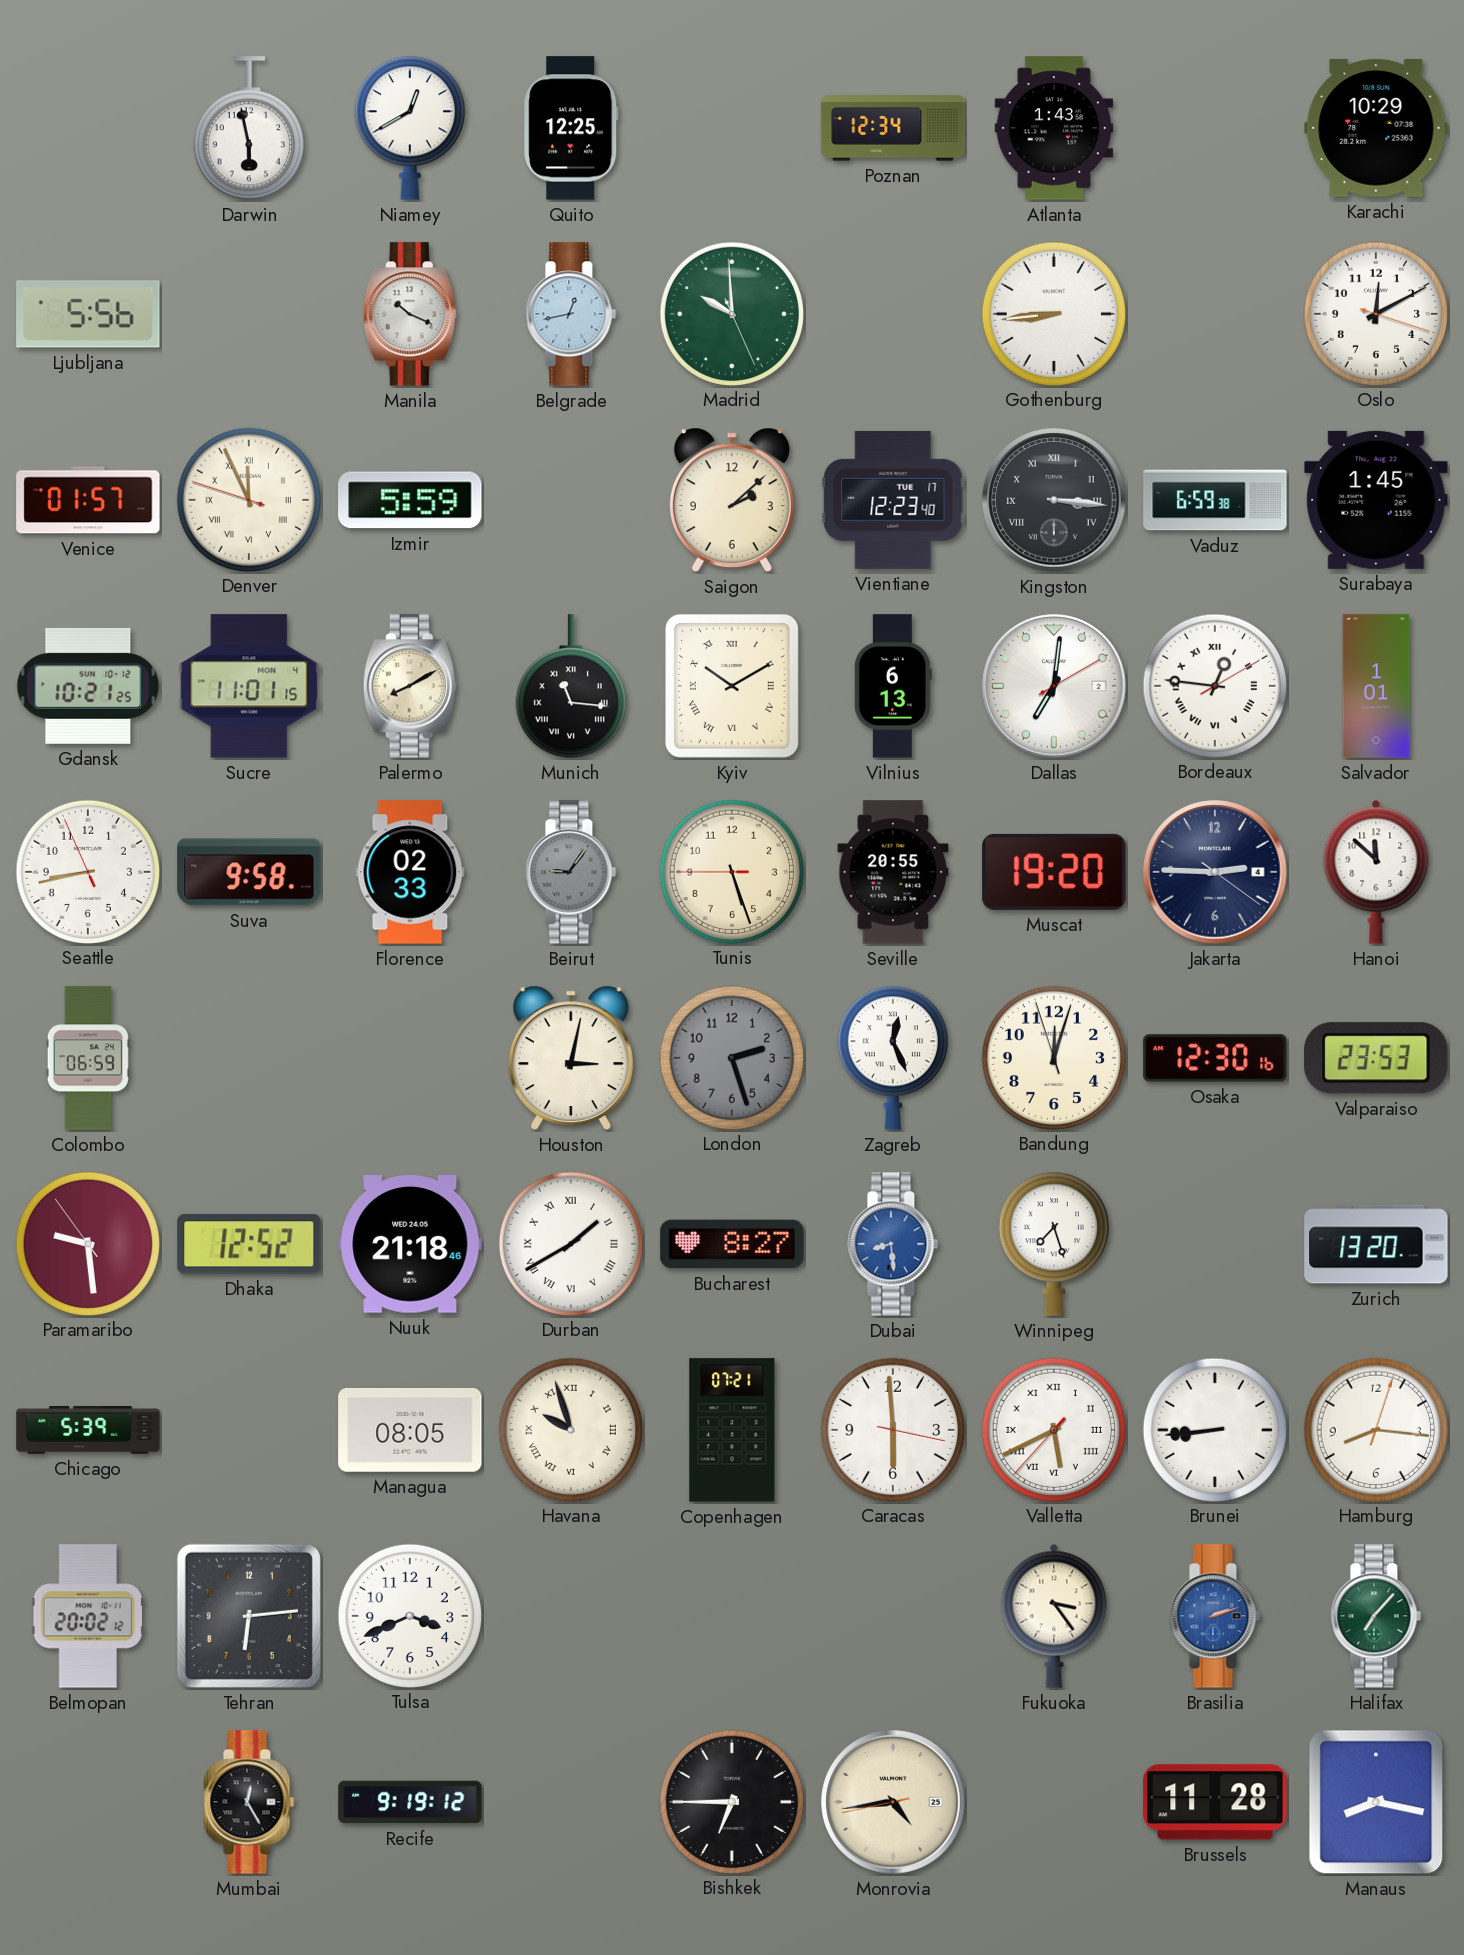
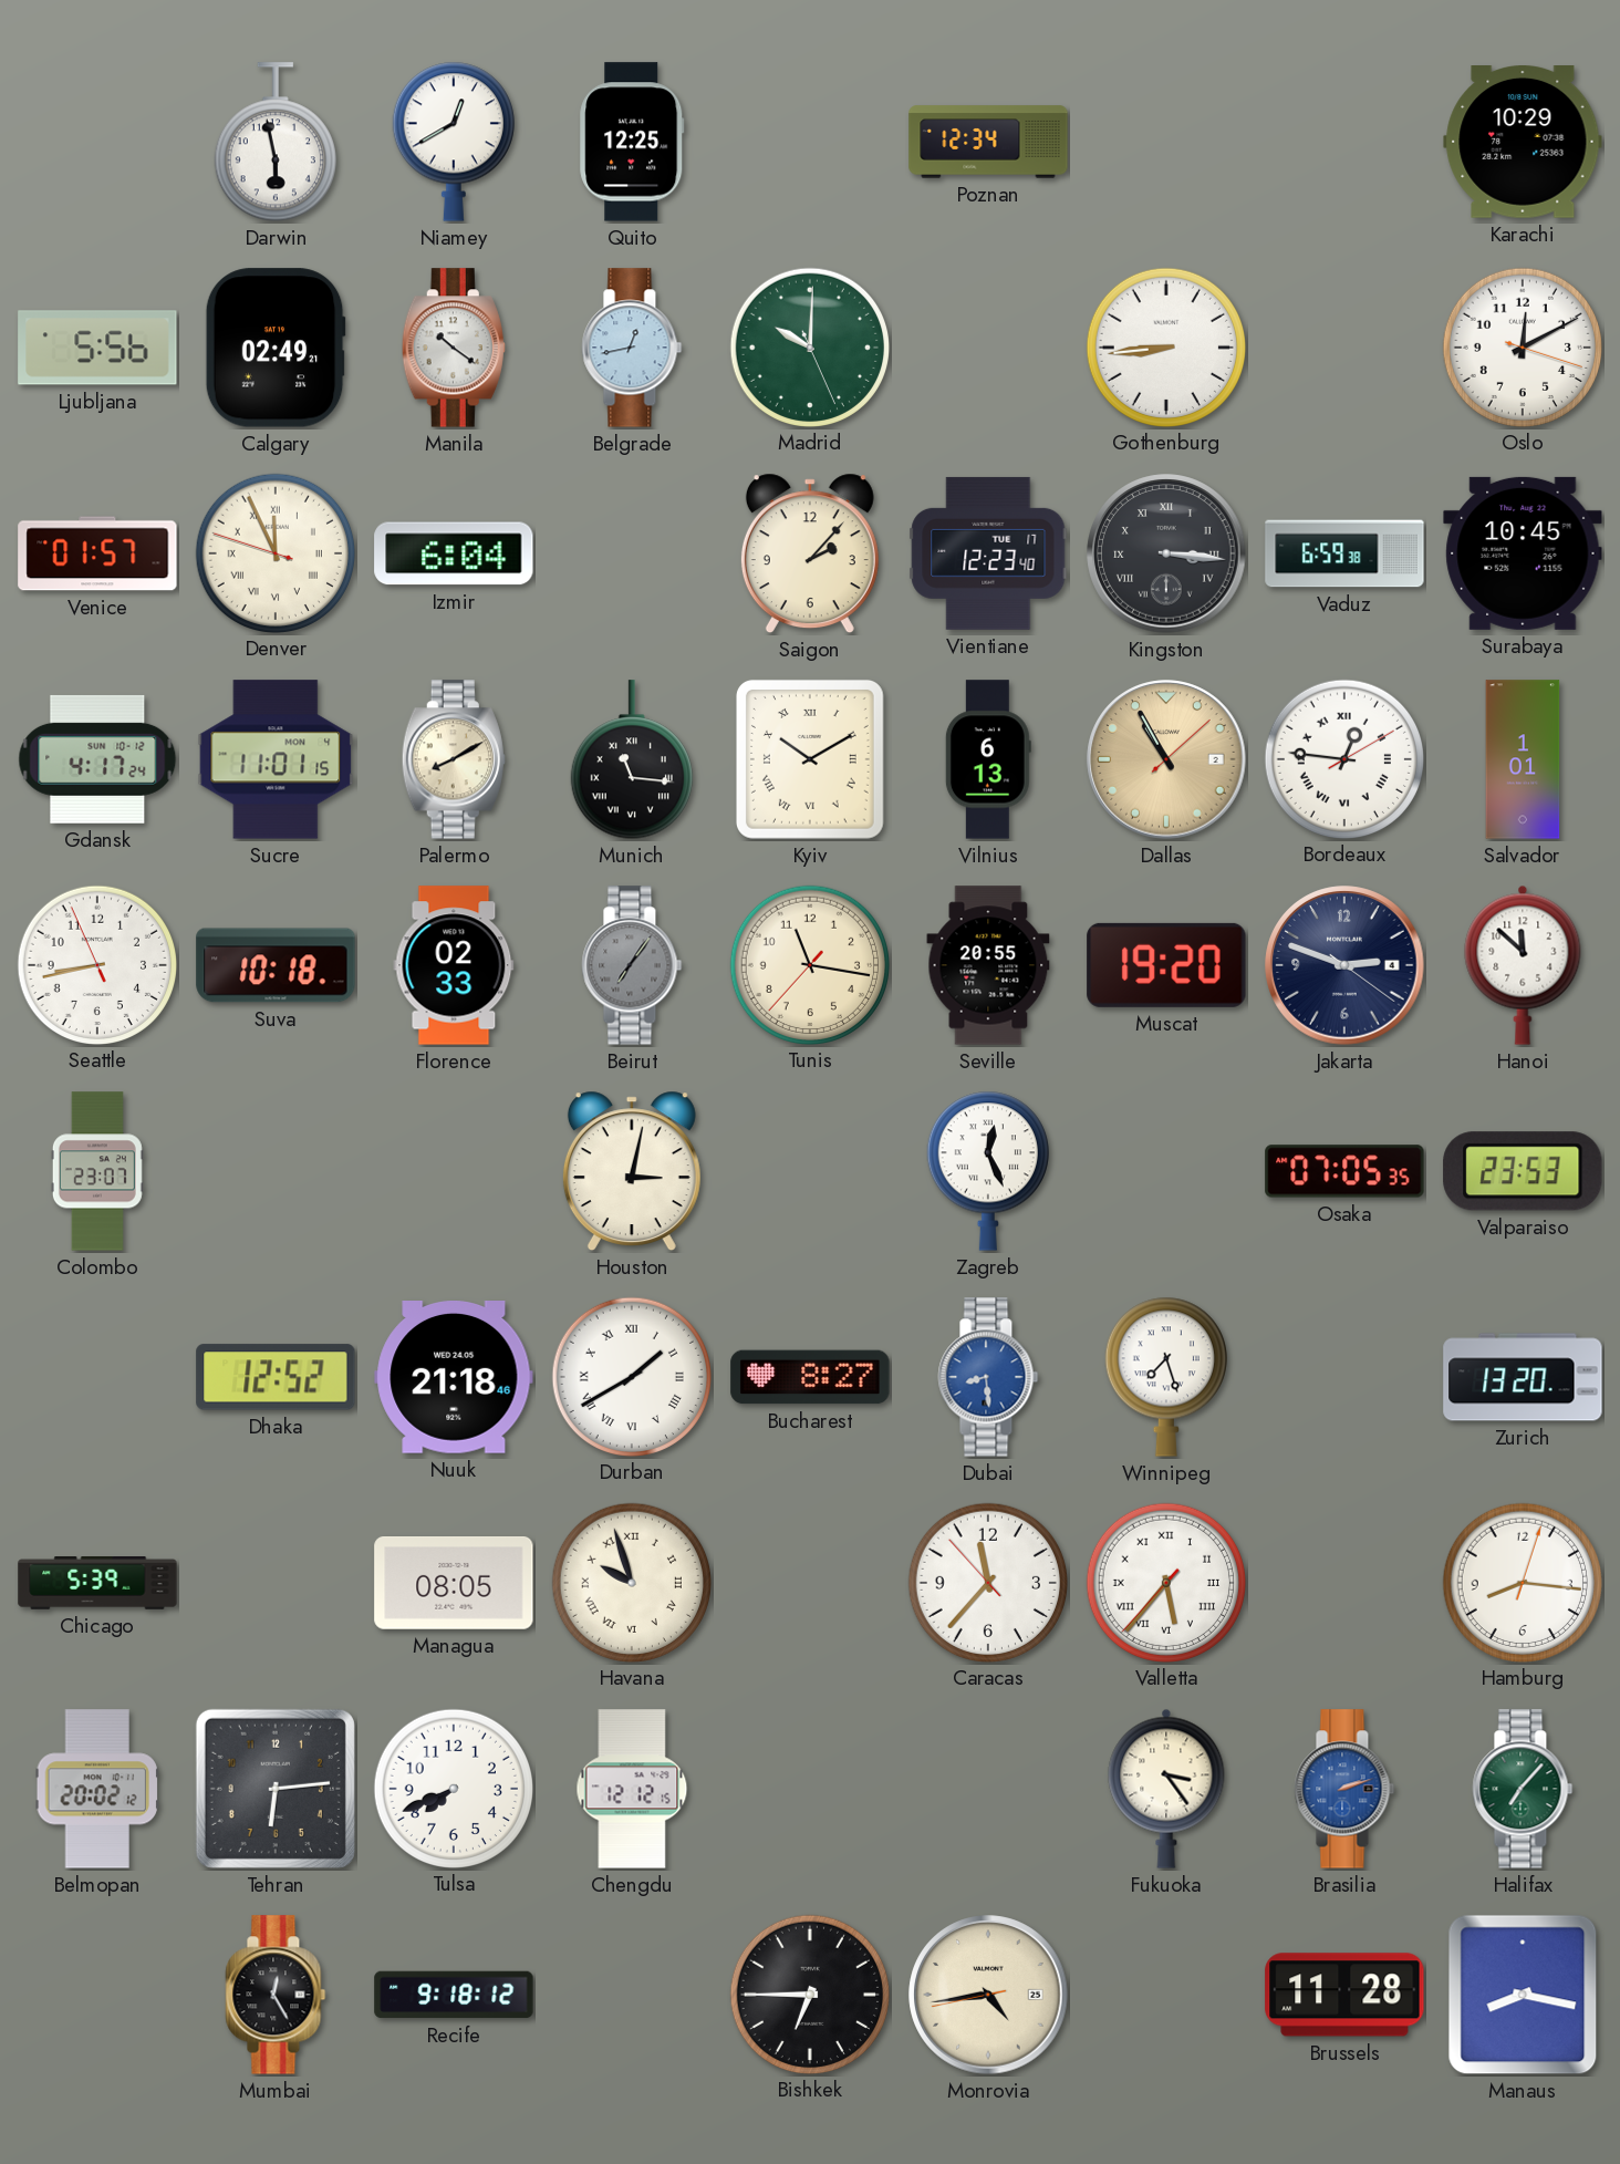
Atlanta: 1:43 -> none
Calgary: none -> 02:49
Manila: 10:19 -> 10:21
Madrid: 9:59 -> 10:00
Izmir: 5:59 -> 6:04
Saigon: 2:08 -> 2:07
Surabaya: 1:45 -> 10:45
Gdansk: 10:21 -> 4:17
Dallas: 7:01 -> 10:55
Dallas dial: white -> champagne
Suva: 9:58 -> 10:18
Beirut: 9:06 -> 7:06
Tunis: 5:26 -> 11:16
Jakarta: 2:45 -> 2:48
Colombo: 06:59 -> 23:07
London: 2:27 -> none
Bandung: 12:02 -> none
Osaka: 12:30 -> 07:05
Paramaribo: 9:28 -> none
Copenhagen: 07:21 -> none
Caracas: 5:59 -> 11:36
Valletta: 5:40 -> 5:36
Brunei: 8:44 -> none
Tulsa: 3:41 -> 7:41
Chengdu: none -> 12:12
Recife: 9:19 -> 9:18
